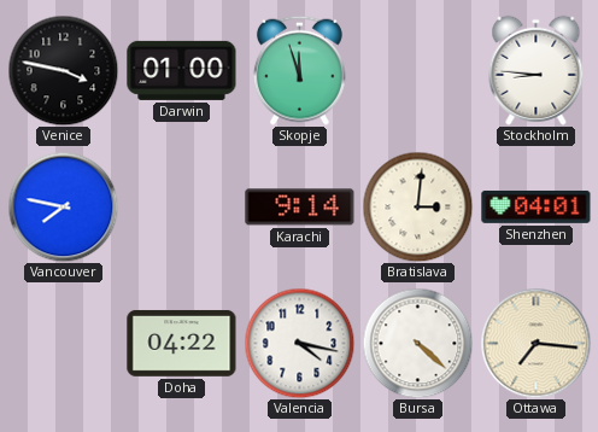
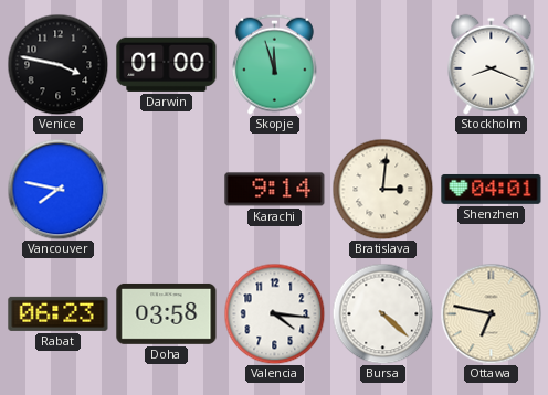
Stockholm: 8:46 -> 8:19
Rabat: none -> 06:23
Doha: 04:22 -> 03:58
Valencia: 4:17 -> 4:16
Ottawa: 7:16 -> 6:47
